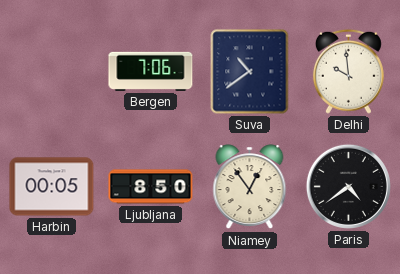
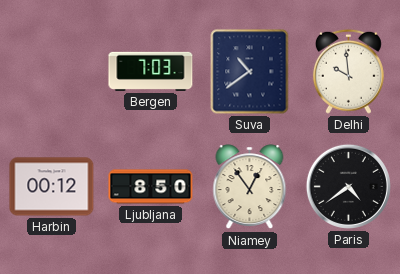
Bergen: 7:06 -> 7:03
Harbin: 00:05 -> 00:12
